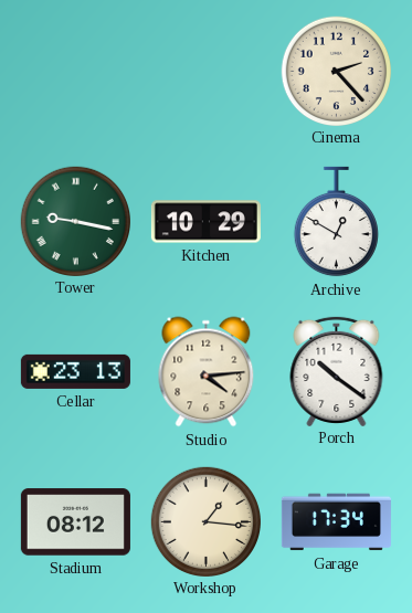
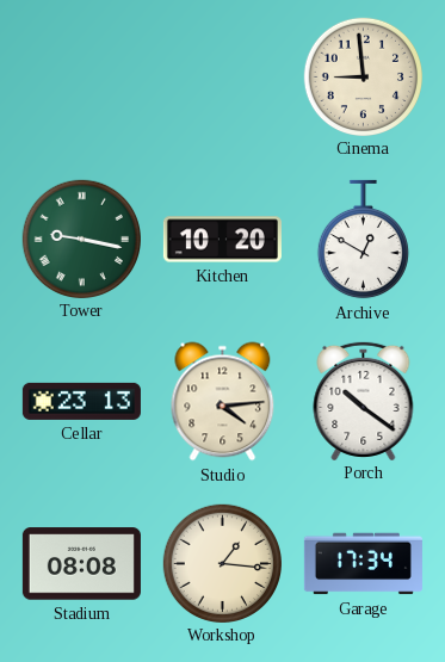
Cinema: 2:23 -> 8:59
Kitchen: 10:29 -> 10:20
Stadium: 08:12 -> 08:08
